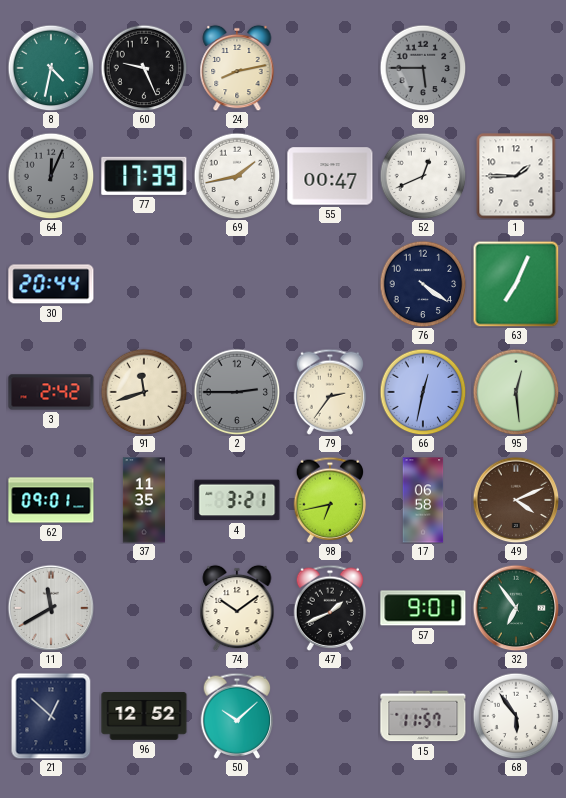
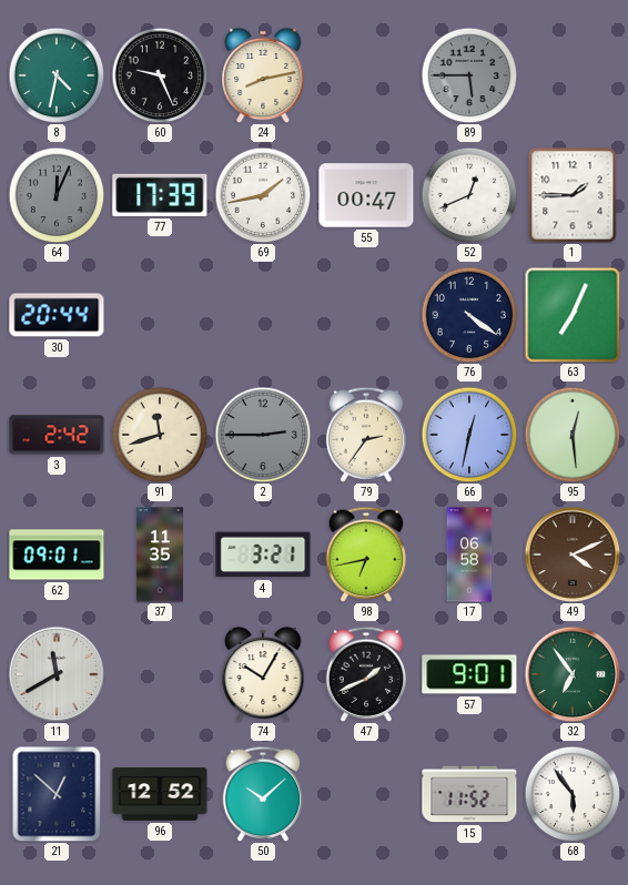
74: 10:09 -> 10:05
15: 11:57 -> 11:52
